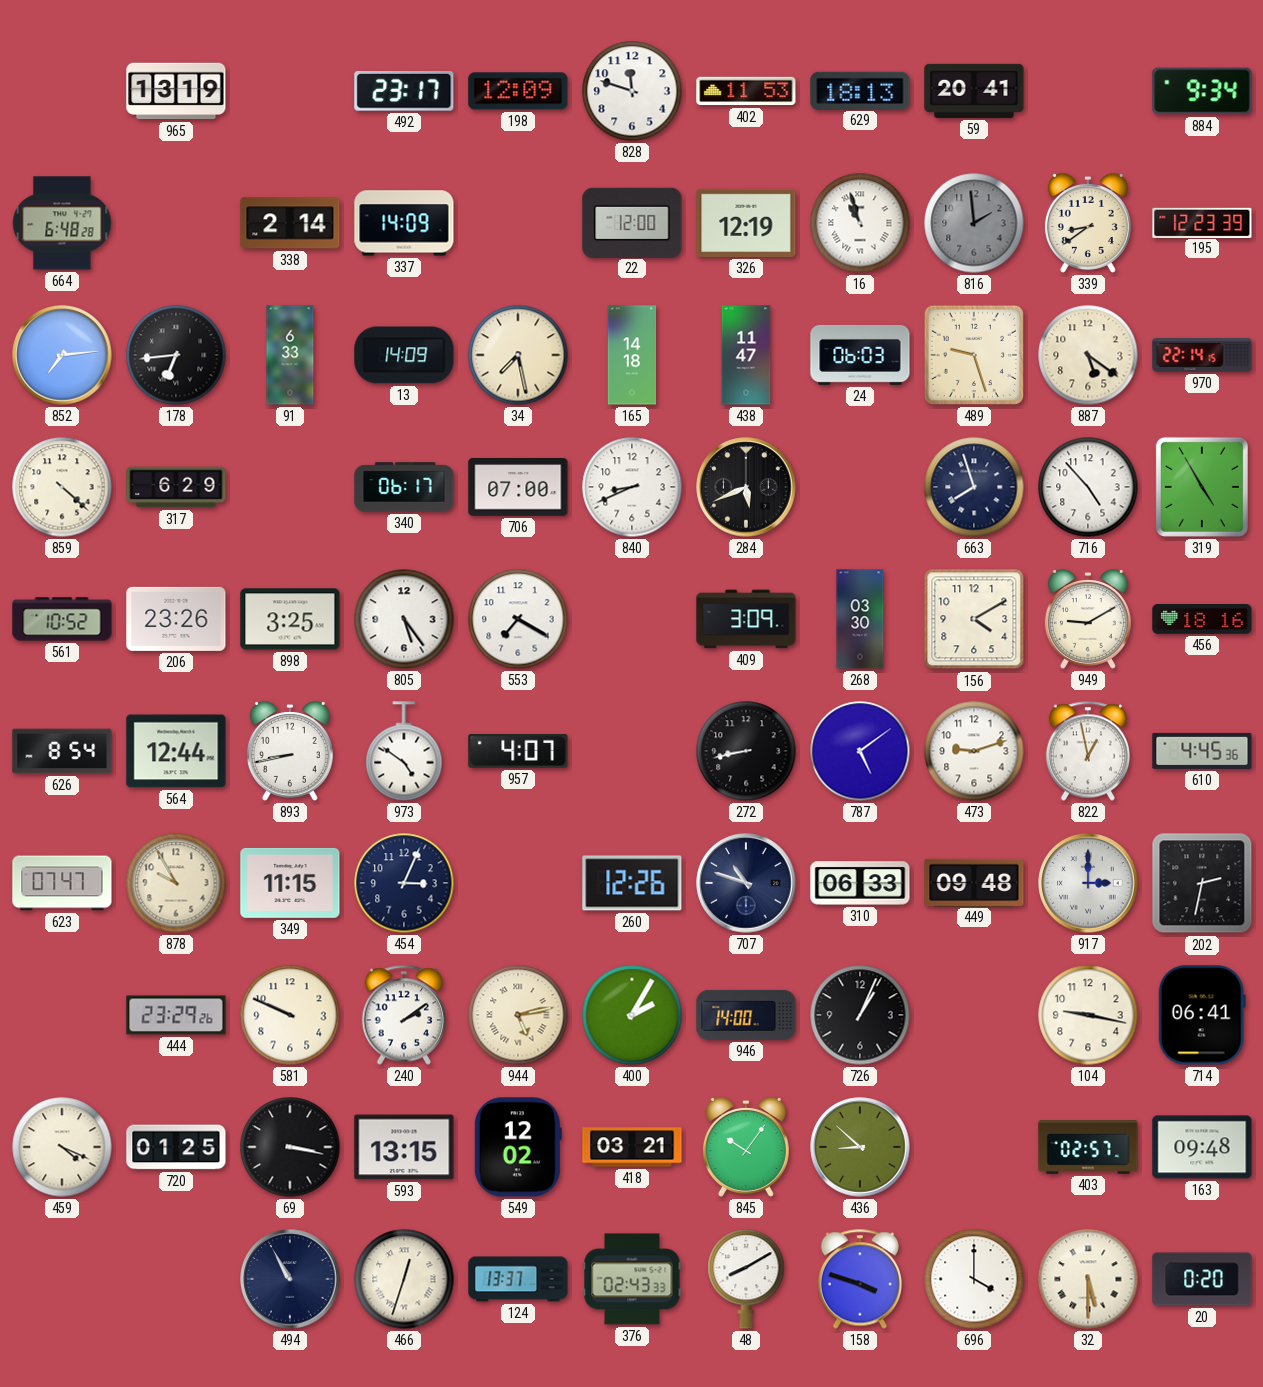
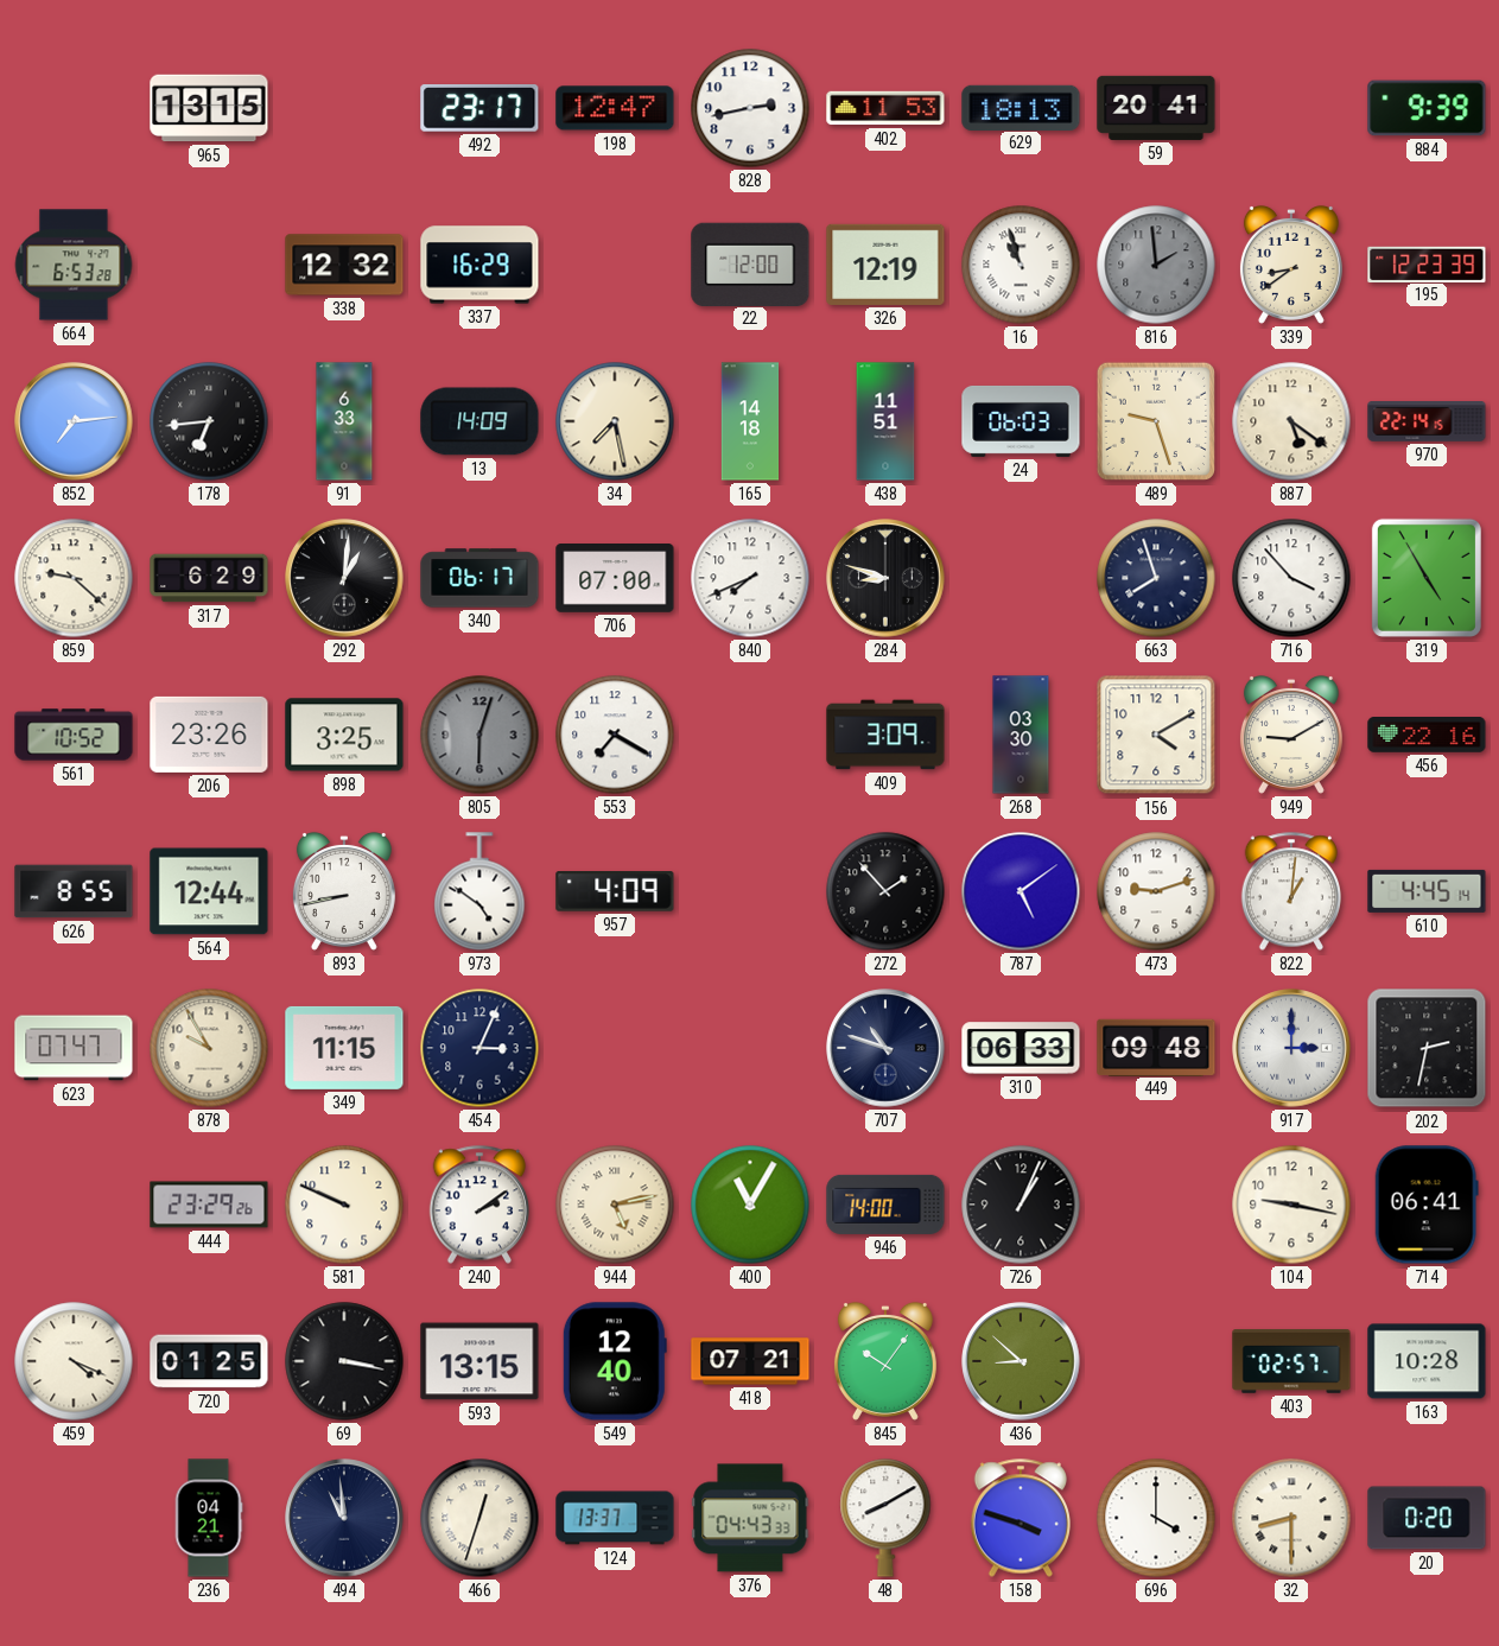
965: 13:19 -> 13:15
198: 12:09 -> 12:47
828: 11:48 -> 2:43
884: 9:34 -> 9:39
664: 6:48 -> 6:53
338: 2:14 -> 12:32
337: 14:09 -> 16:29
438: 11:47 -> 11:51
859: 4:22 -> 9:22
292: none -> 1:01
840: 8:41 -> 7:41
284: 5:41 -> 8:48
716: 4:53 -> 3:53
805: 5:24 -> 6:03
805 dial: white -> grey
456: 18:16 -> 22:16
626: 8:54 -> 8:55
957: 4:07 -> 4:09
272: 8:43 -> 1:53
822: 12:58 -> 1:01
610: 4:45:36 -> 4:45:14
260: 12:26 -> none
400: 2:05 -> 11:05
549: 12:02 -> 12:40
418: 03:21 -> 07:21
163: 09:48 -> 10:28
236: none -> 04:21
494: 10:55 -> 10:59
376: 02:43 -> 04:43
32: 5:30 -> 8:30
